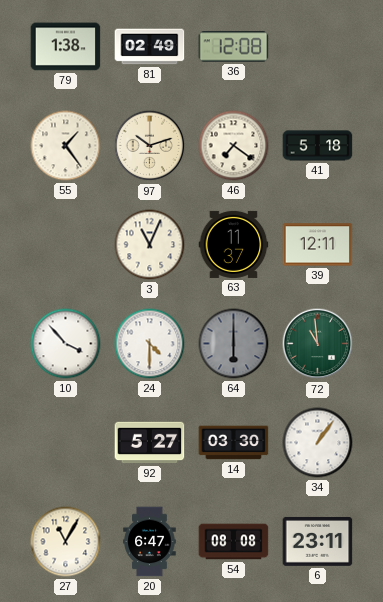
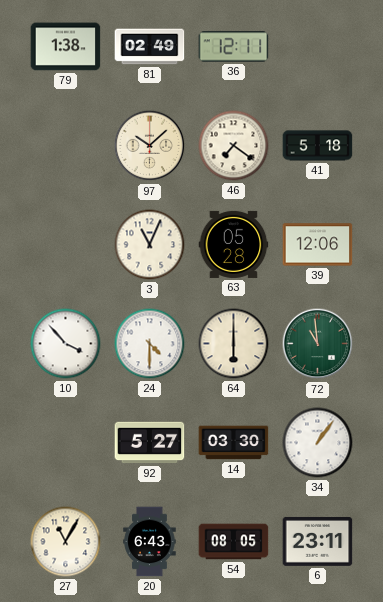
36: 12:08 -> 12:11
55: 1:24 -> none
97: 10:12 -> 10:08
63: 11:37 -> 05:28
39: 12:11 -> 12:06
64 dial: grey -> cream
20: 6:47 -> 6:43
54: 08:08 -> 08:05
